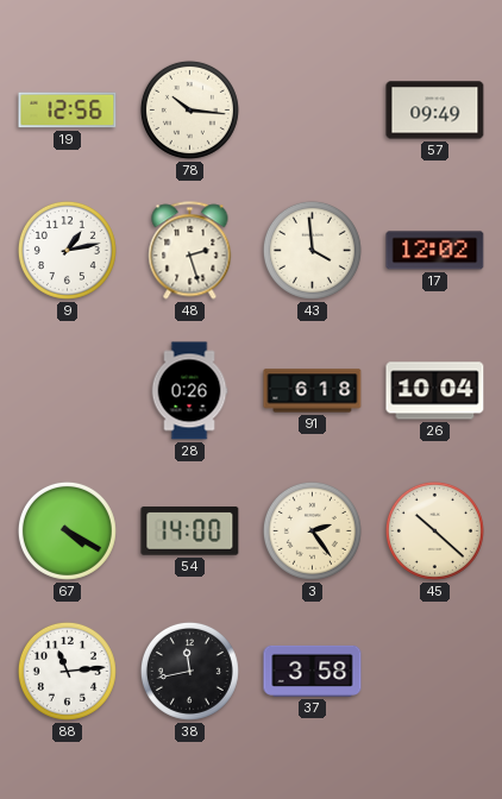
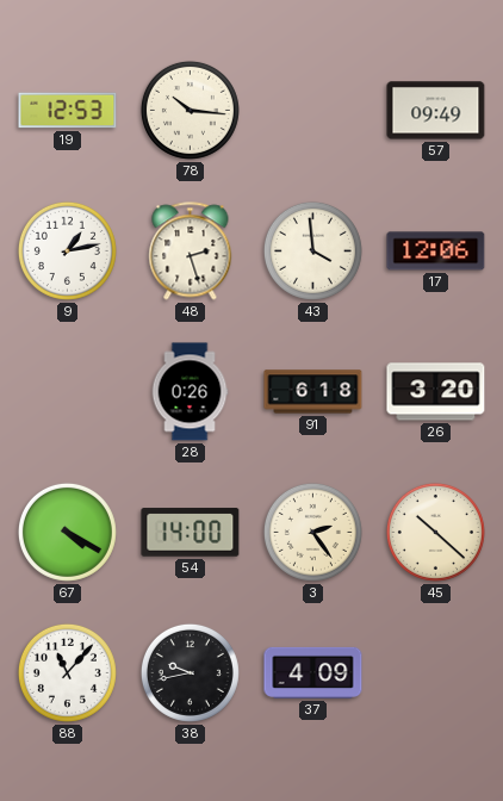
19: 12:56 -> 12:53
17: 12:02 -> 12:06
26: 10:04 -> 3:20
88: 11:14 -> 11:07
38: 11:43 -> 9:43
37: 3:58 -> 4:09
